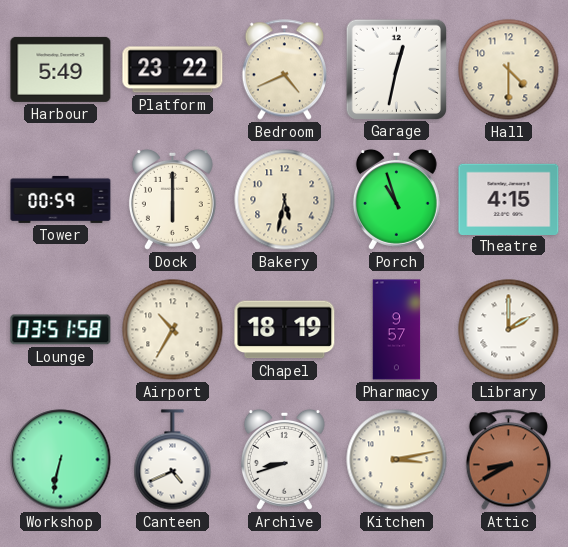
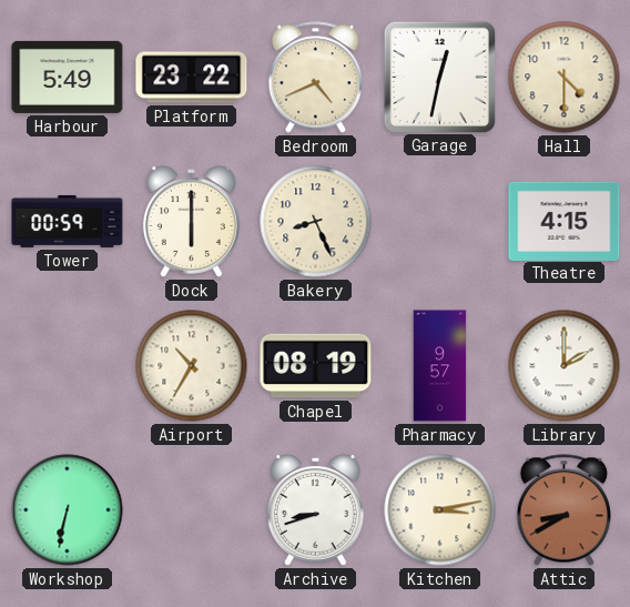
Bakery: 5:32 -> 8:26
Porch: 10:57 -> none
Lounge: 03:51 -> none
Chapel: 18:19 -> 08:19
Canteen: 4:41 -> none
